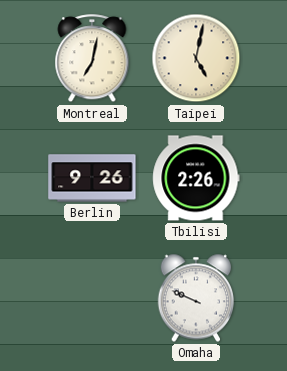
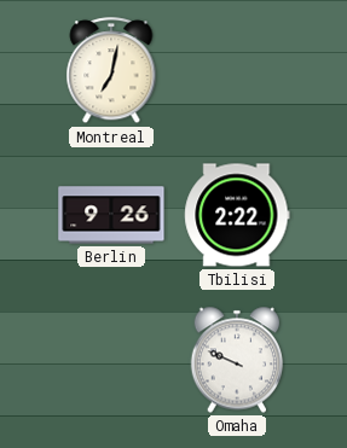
Taipei: 5:02 -> none
Tbilisi: 2:26 -> 2:22
